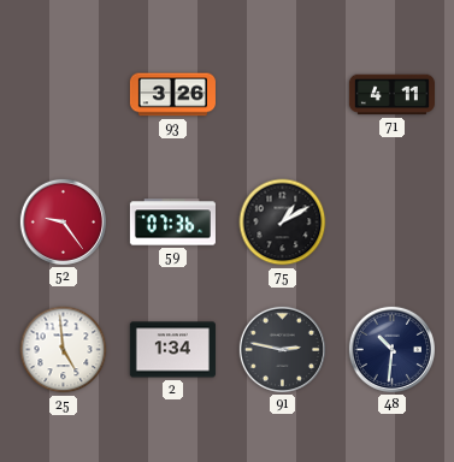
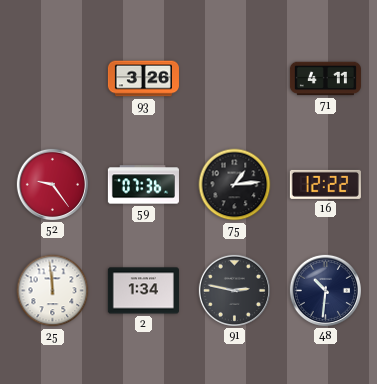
75: 1:10 -> 1:14
16: none -> 12:22
25: 4:59 -> 11:59
